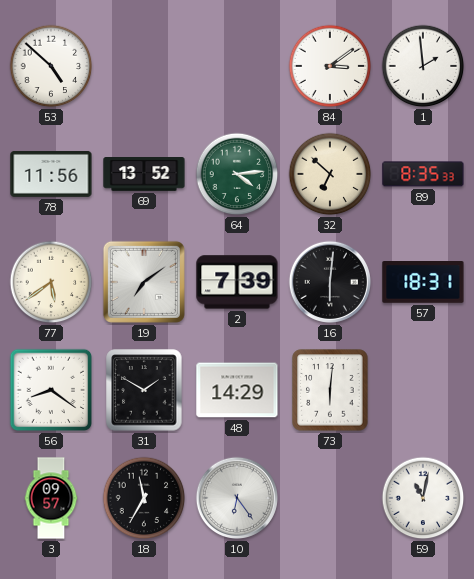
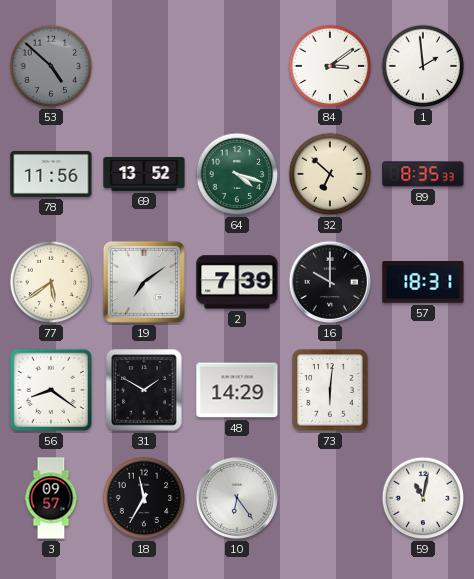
53 dial: white -> grey
64: 4:14 -> 4:18
16: 6:01 -> 10:00
